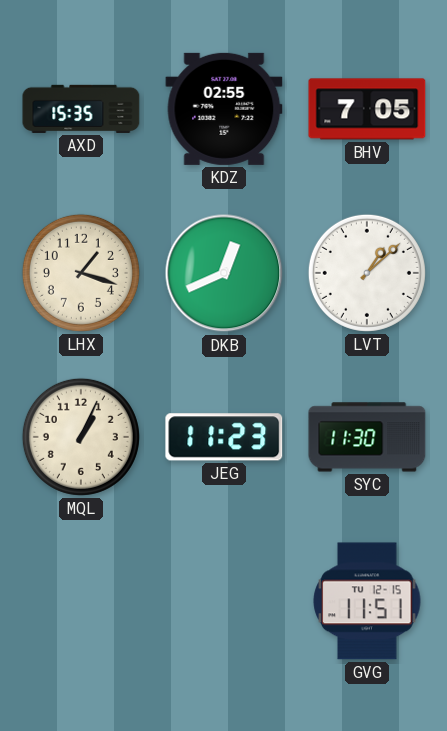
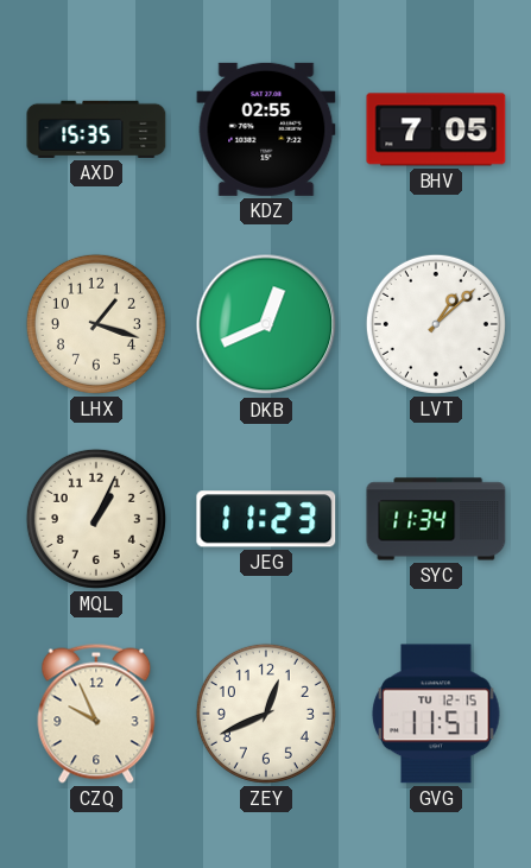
SYC: 11:30 -> 11:34
CZQ: none -> 9:56
ZEY: none -> 12:41
